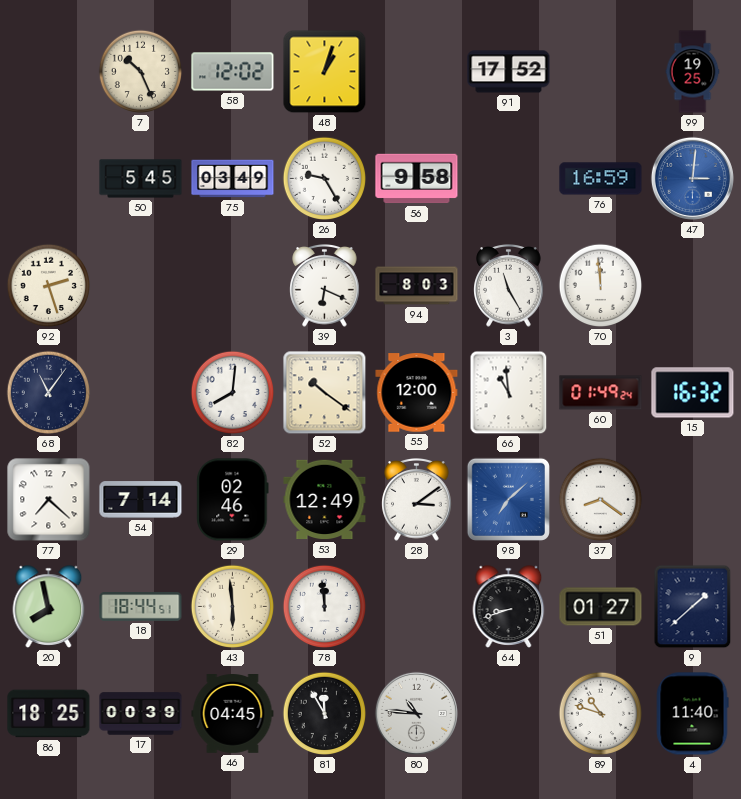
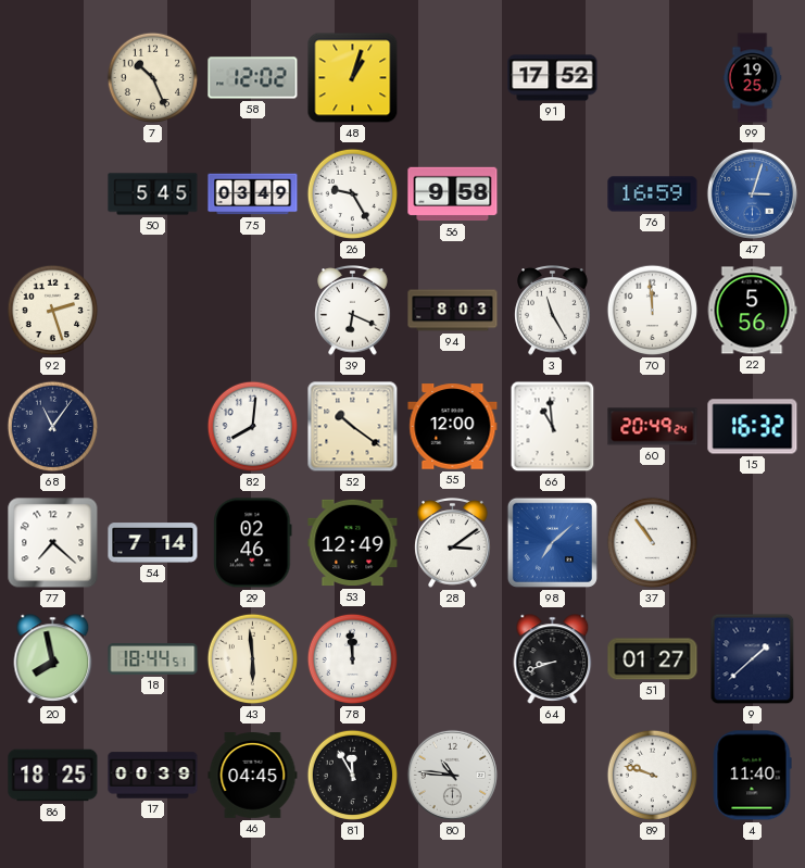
47: 3:01 -> 3:03
22: none -> 5:56
60: 01:49 -> 20:49
37: 8:21 -> 10:54
89: 10:48 -> 9:48
